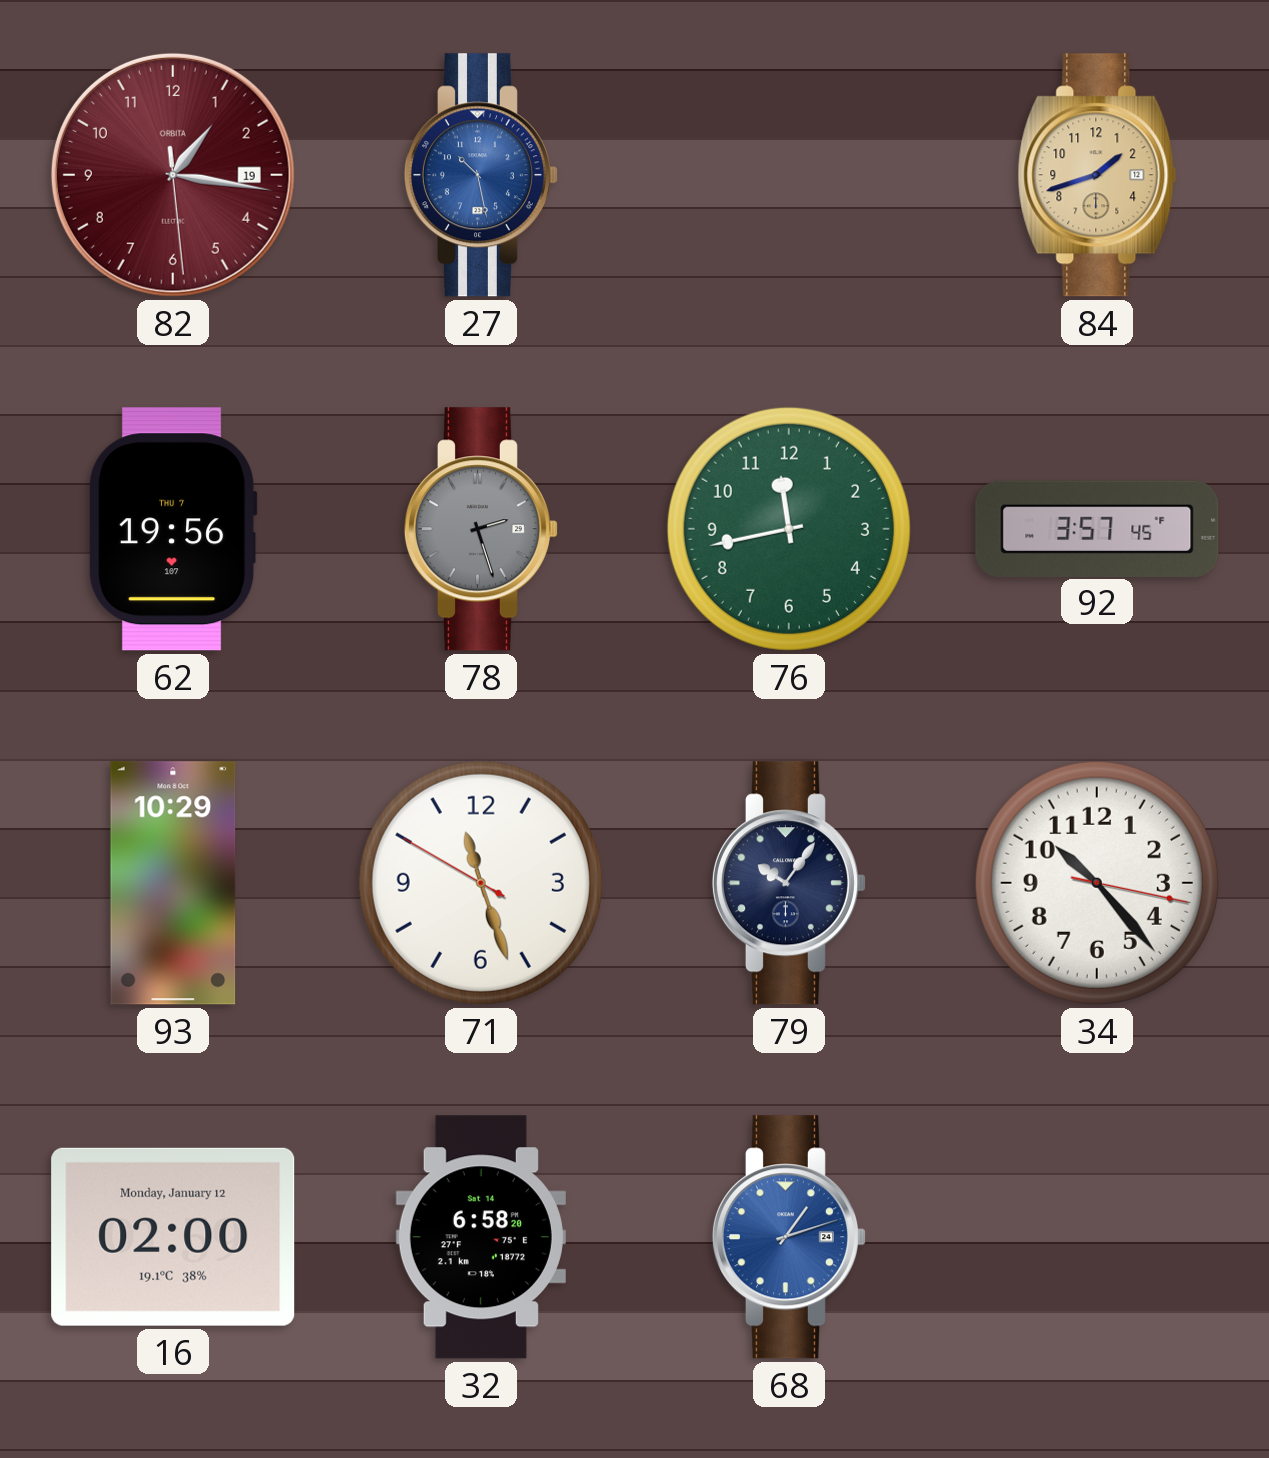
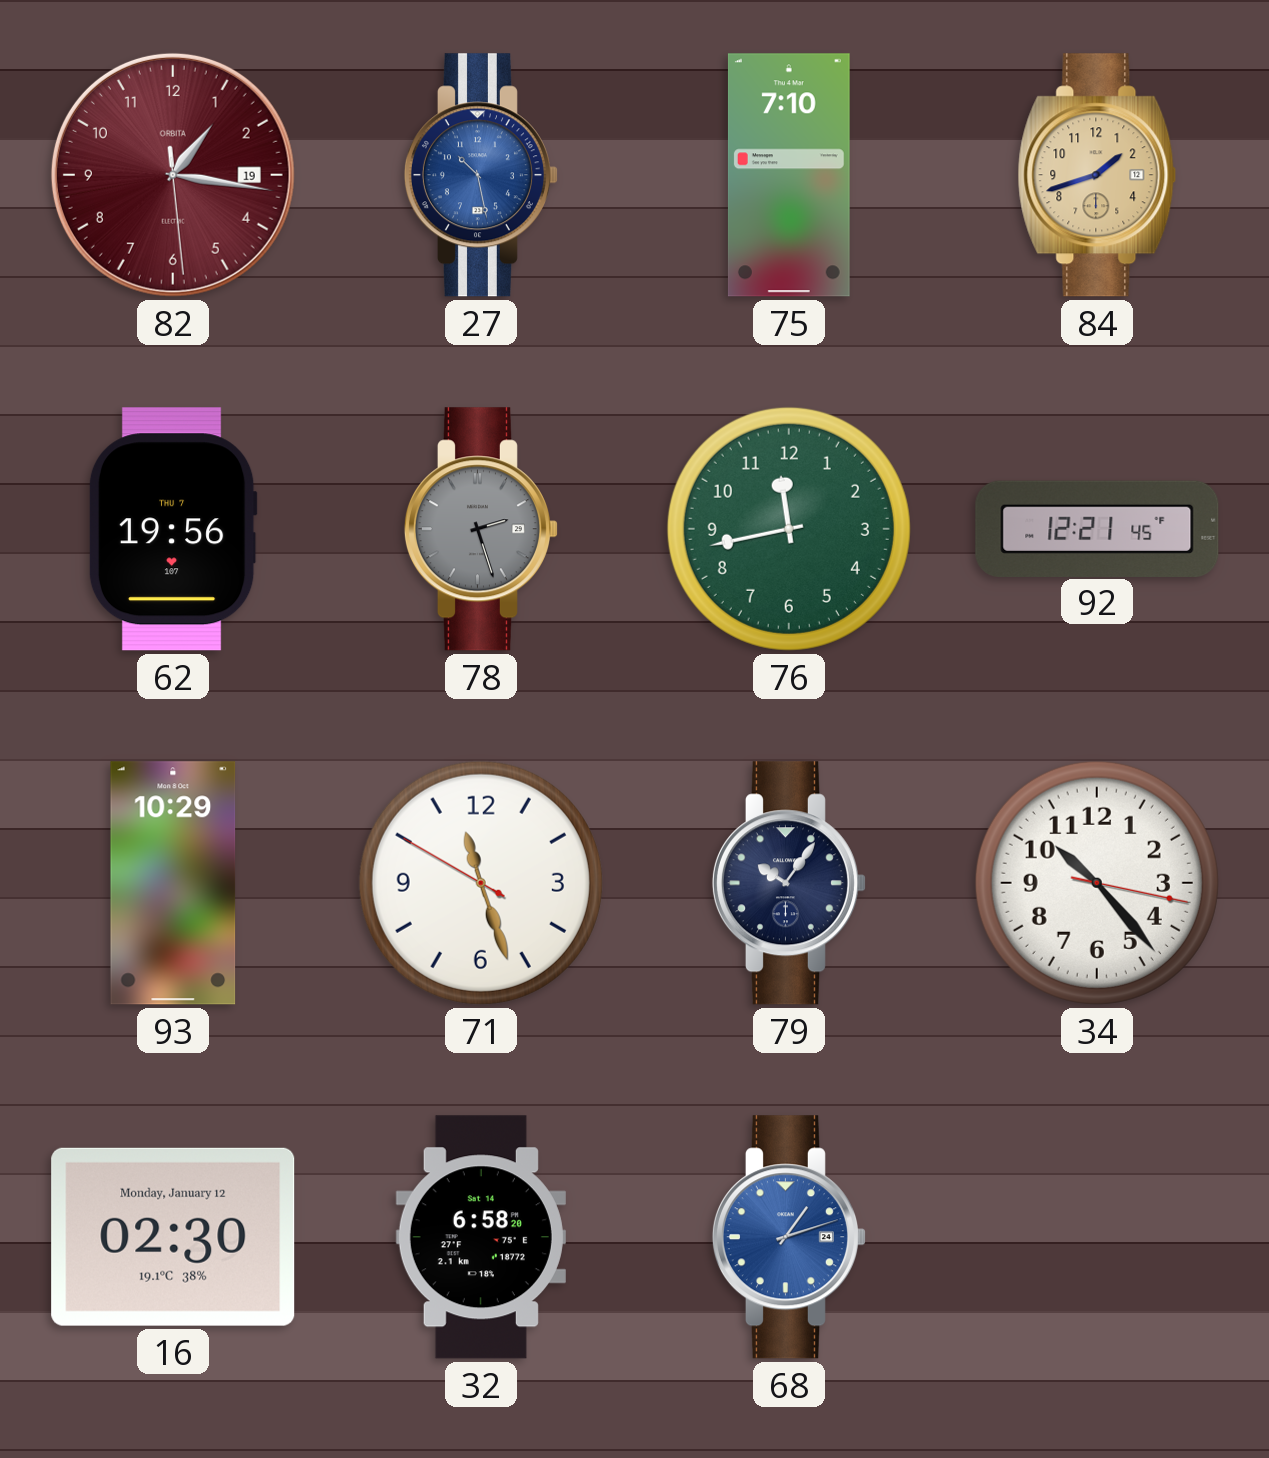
75: none -> 7:10
92: 3:57 -> 12:21
16: 02:00 -> 02:30
